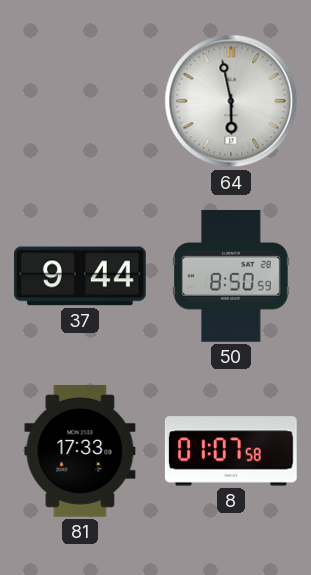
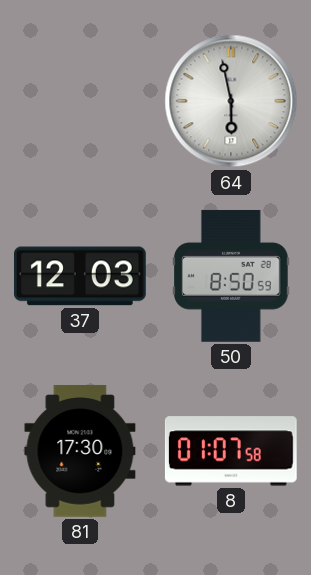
37: 9:44 -> 12:03
81: 17:33 -> 17:30
